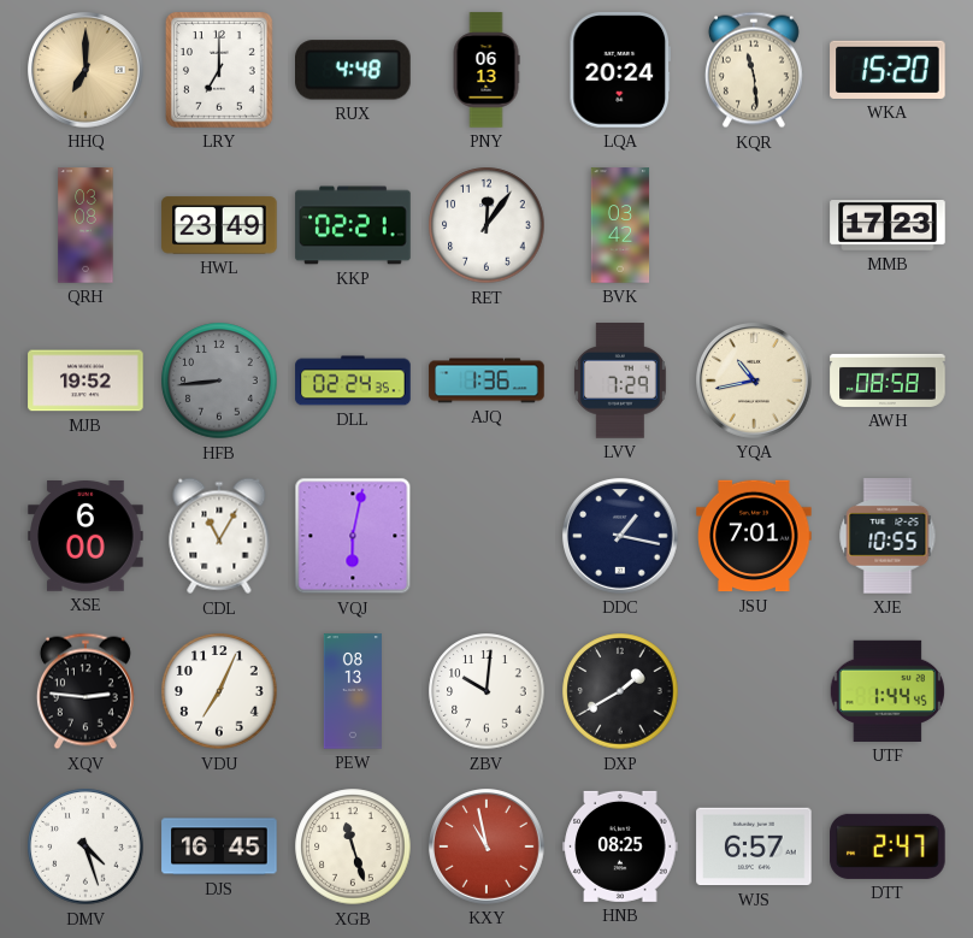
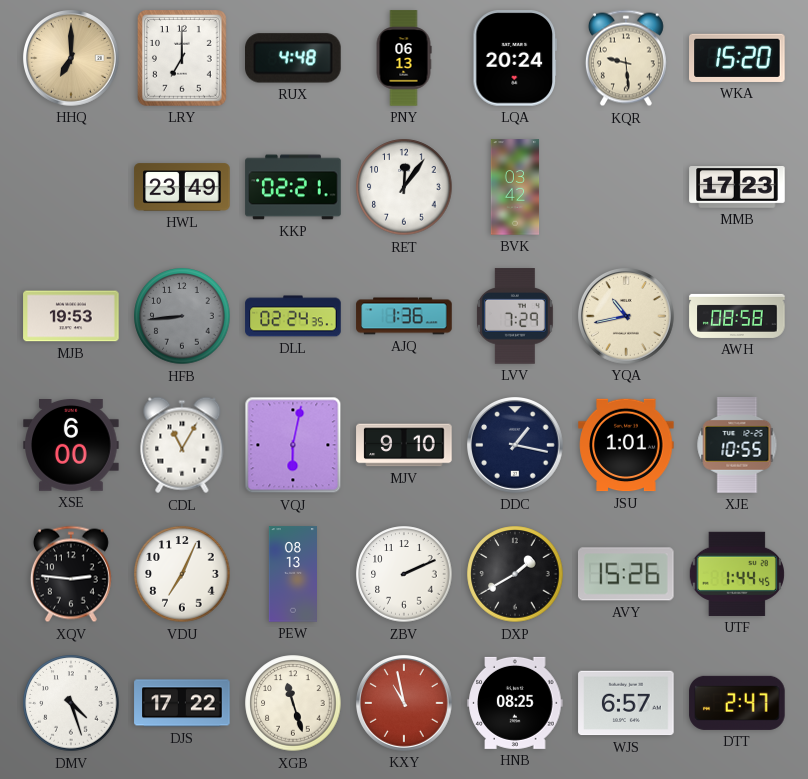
KQR: 11:29 -> 9:29
QRH: 03:08 -> none
MJB: 19:52 -> 19:53
MJV: none -> 9:10
JSU: 7:01 -> 1:01
ZBV: 10:01 -> 2:11
AVY: none -> 15:26
DJS: 16:45 -> 17:22
